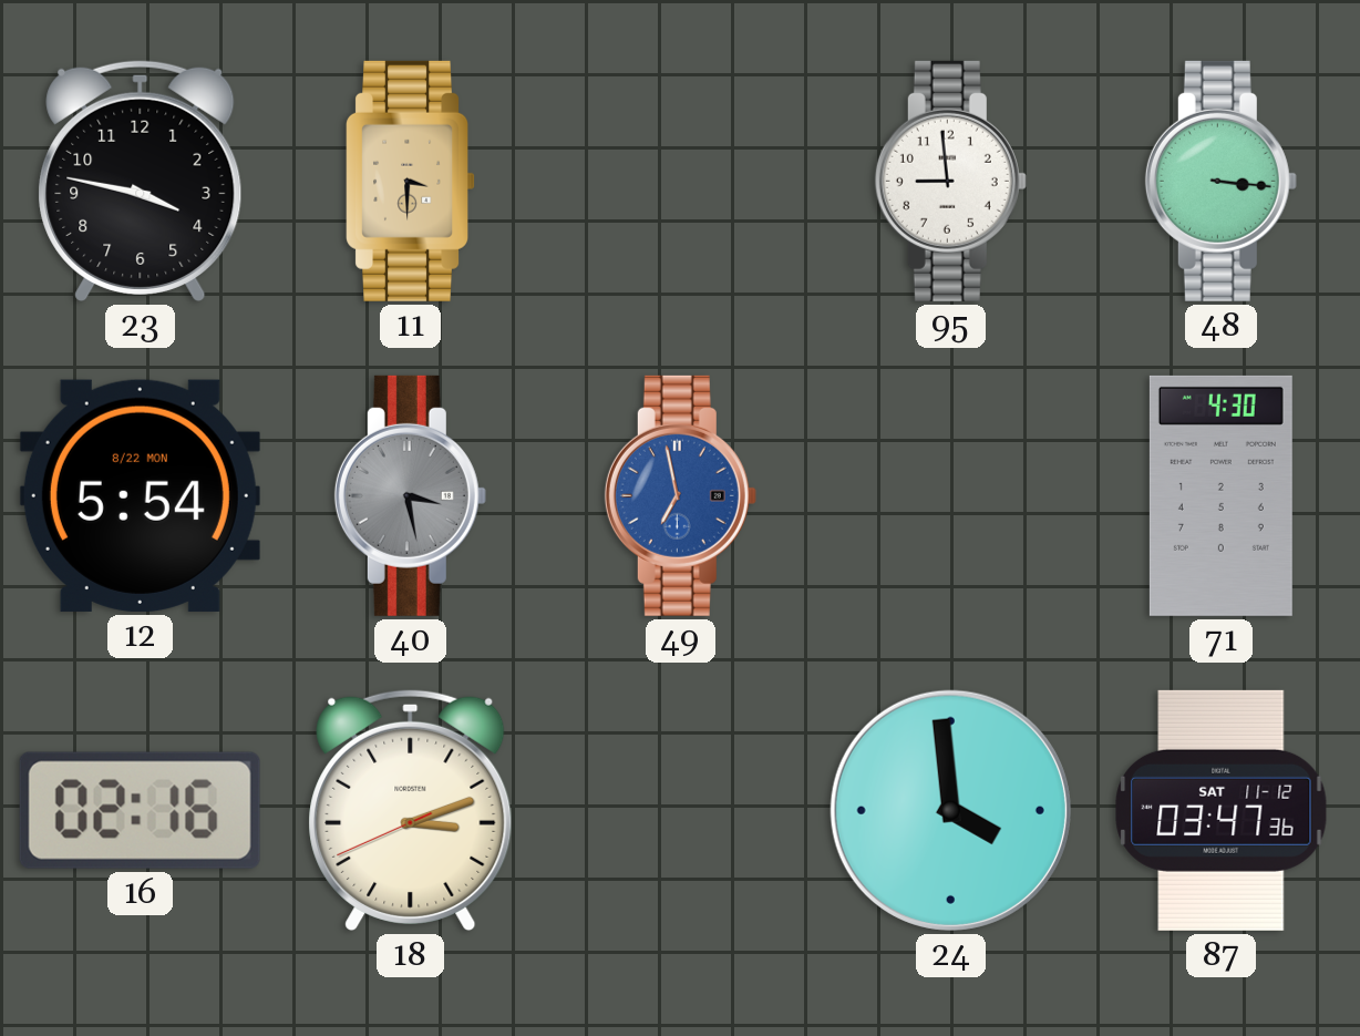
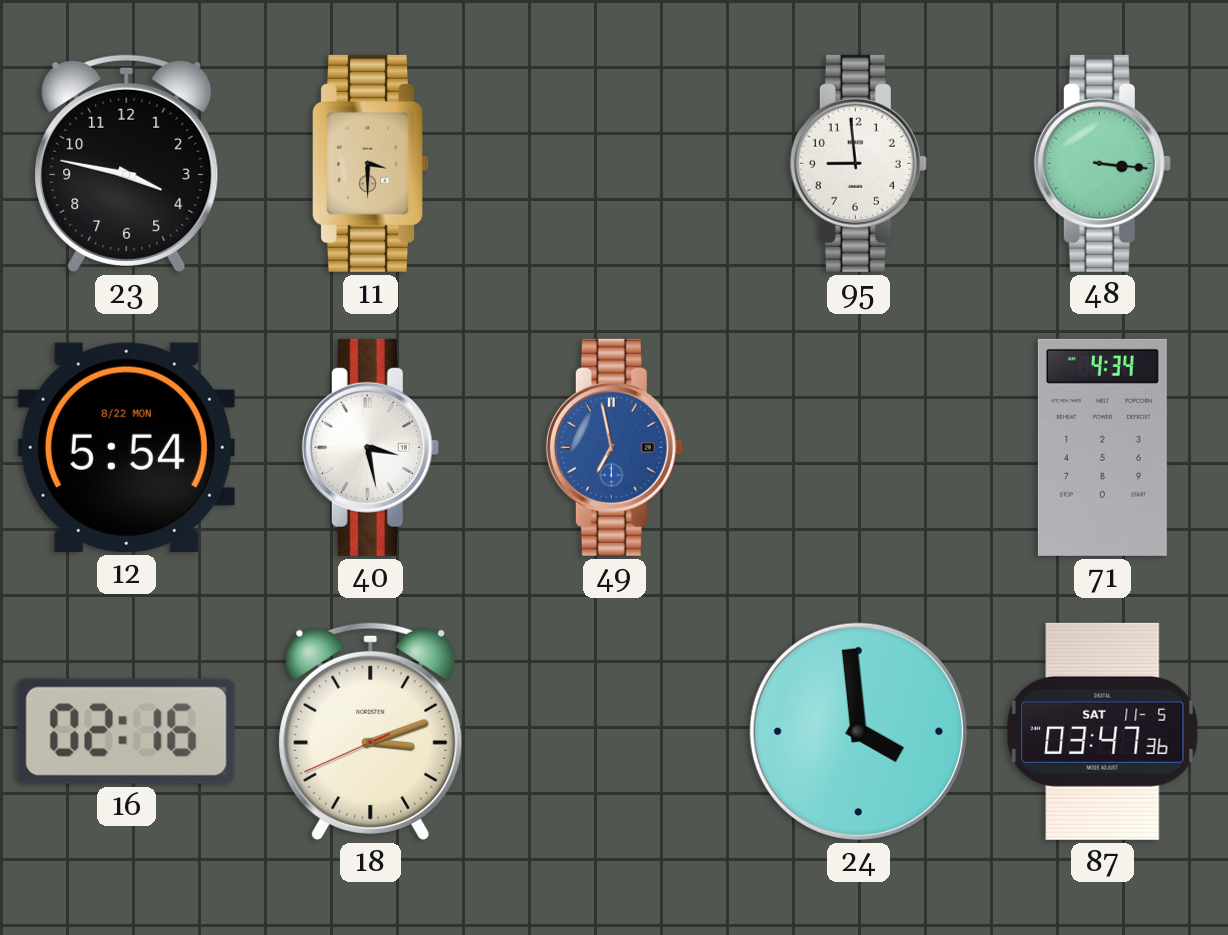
40 dial: grey -> white
71: 4:30 -> 4:34
87 date: SAT 11-12 -> SAT 11-5
